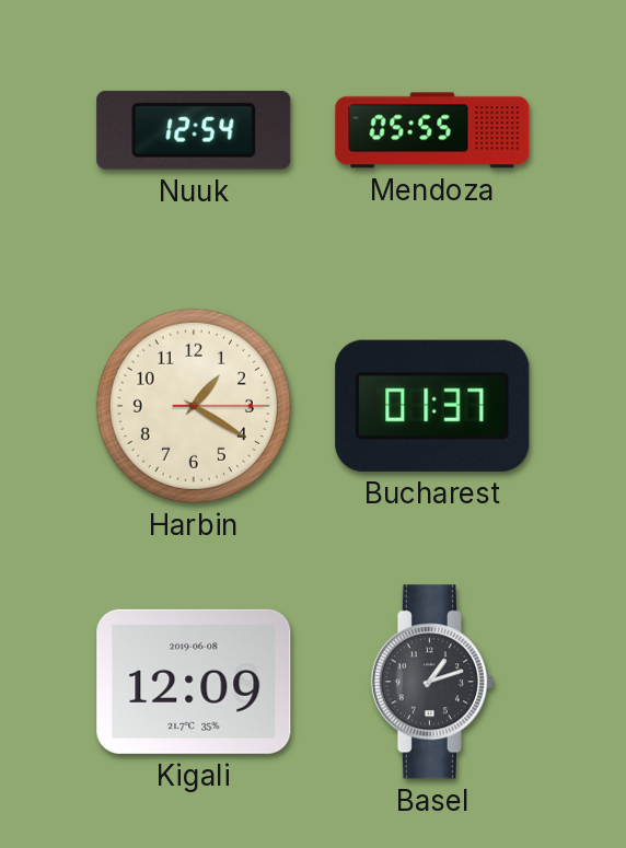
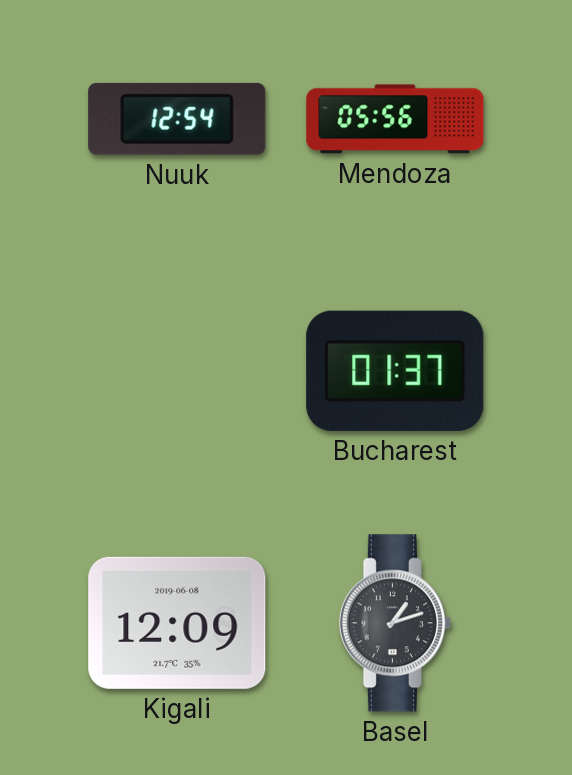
Mendoza: 05:55 -> 05:56
Harbin: 1:20 -> none
